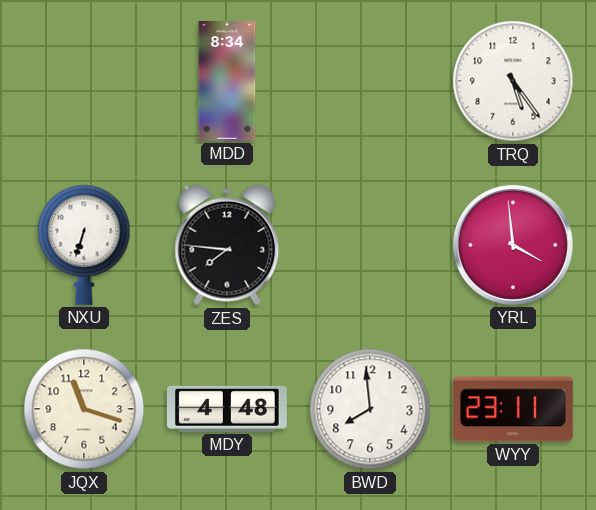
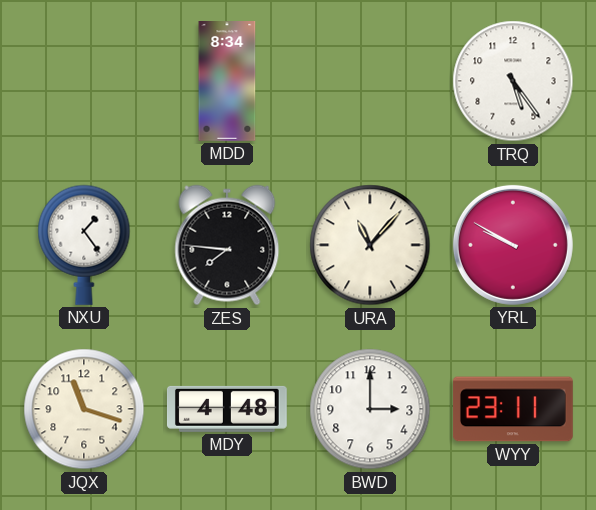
NXU: 6:33 -> 1:24
URA: none -> 11:07
YRL: 3:59 -> 9:50
BWD: 7:59 -> 3:00
